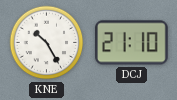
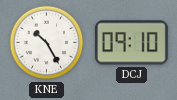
DCJ: 21:10 -> 09:10
